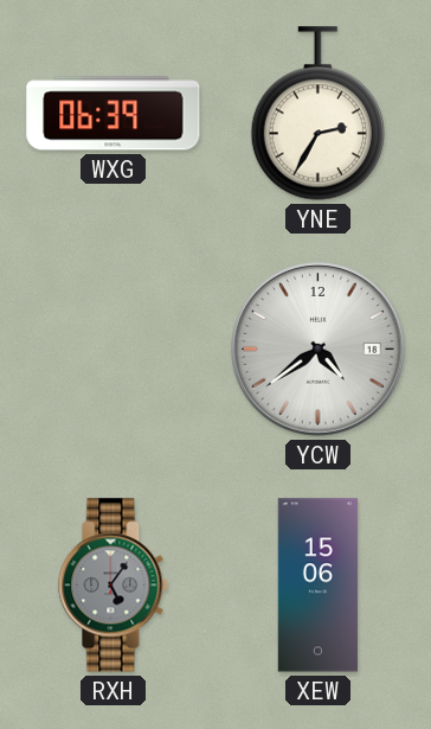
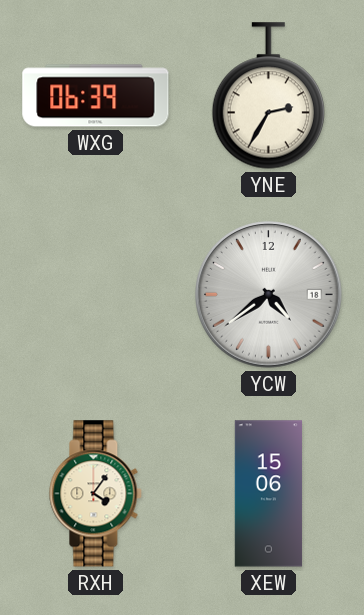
RXH: 5:06 -> 4:06
RXH dial: grey -> cream
